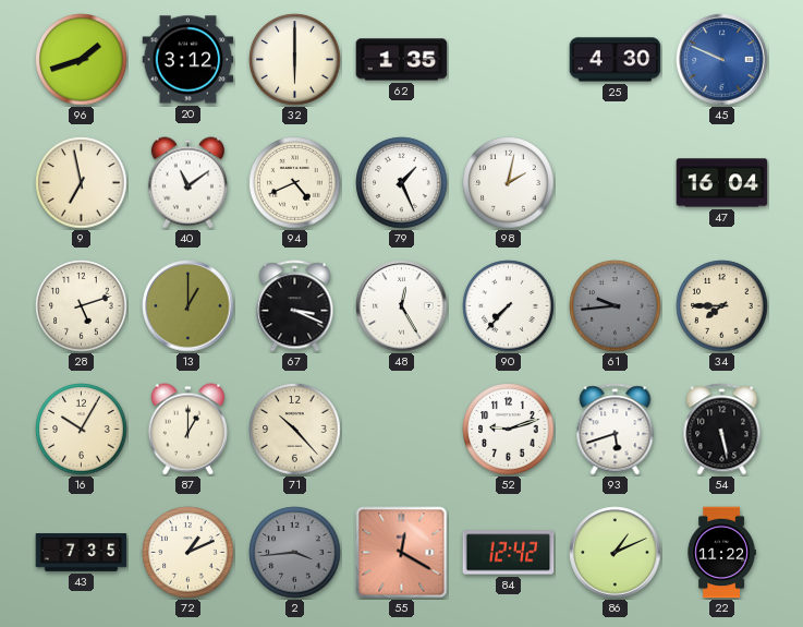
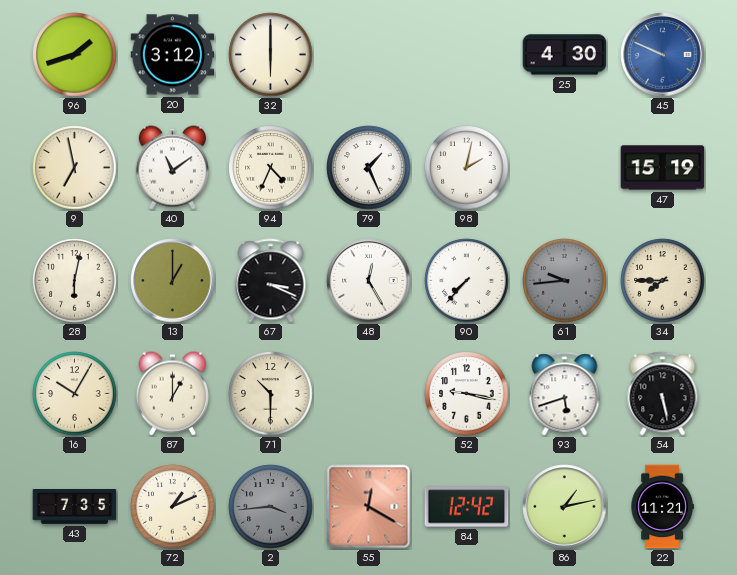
62: 1:35 -> none
94: 4:41 -> 4:34
47: 16:04 -> 15:19
28: 5:12 -> 6:02
71: 10:23 -> 10:30
52: 9:12 -> 9:17
86: 1:11 -> 1:13
22: 11:22 -> 11:21
